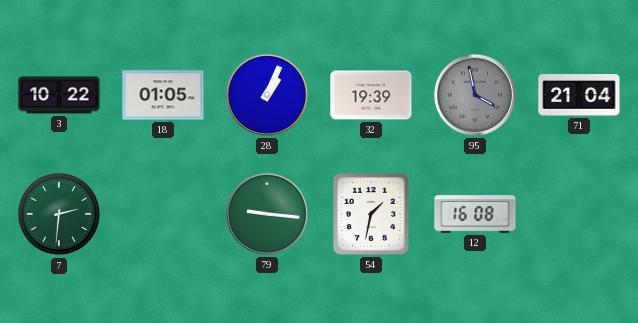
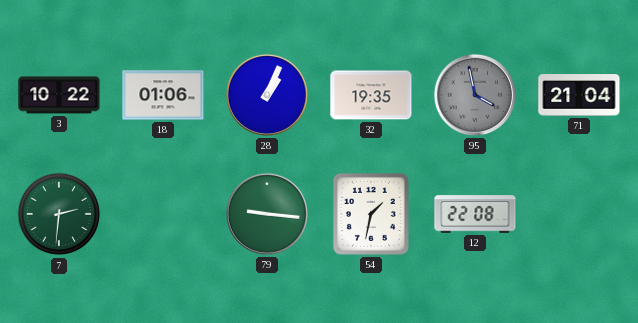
18: 01:05 -> 01:06
32: 19:39 -> 19:35
12: 16:08 -> 22:08
